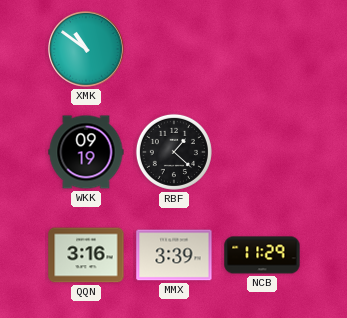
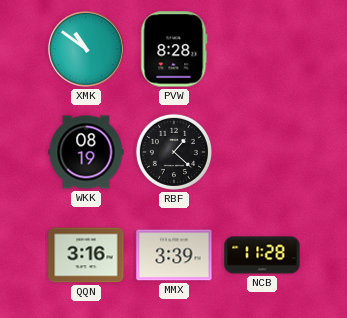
PVW: none -> 8:28
WKK: 09:19 -> 08:19
NCB: 11:29 -> 11:28
